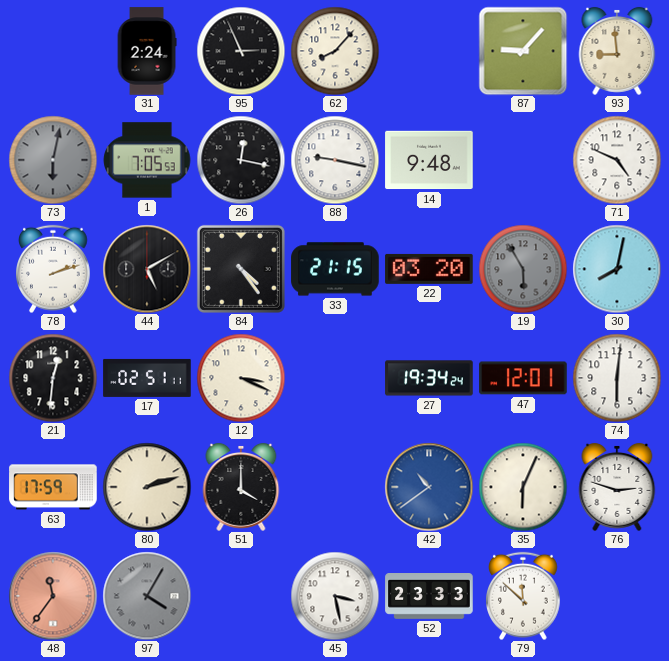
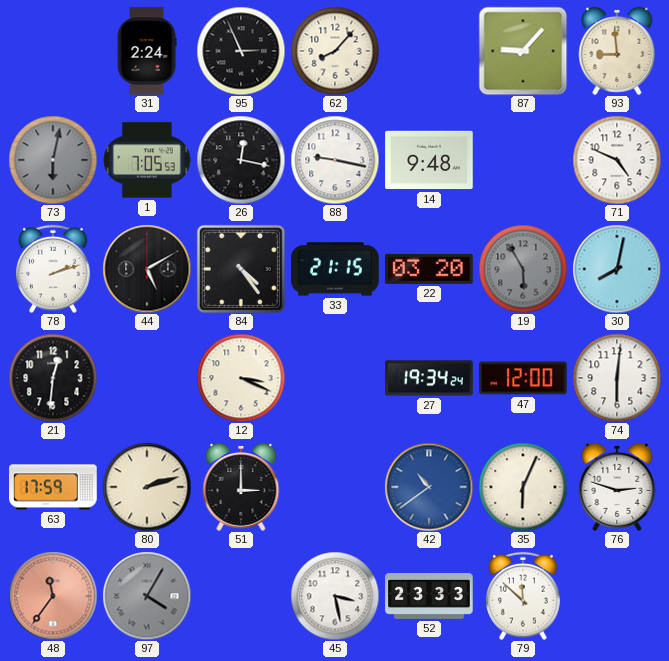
17: 02:51 -> none
47: 12:01 -> 12:00
51: 4:00 -> 3:00
